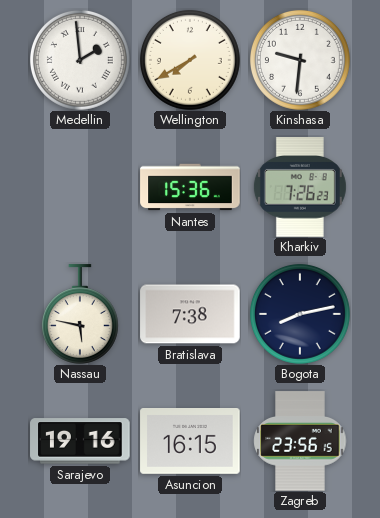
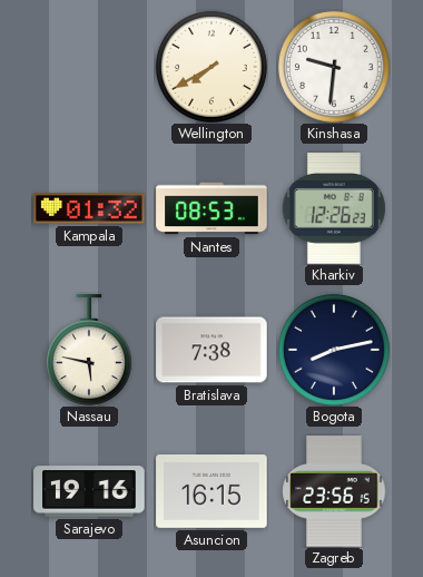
Medellin: 1:59 -> none
Kampala: none -> 01:32
Nantes: 15:36 -> 08:53
Kharkiv: 7:26 -> 12:26
